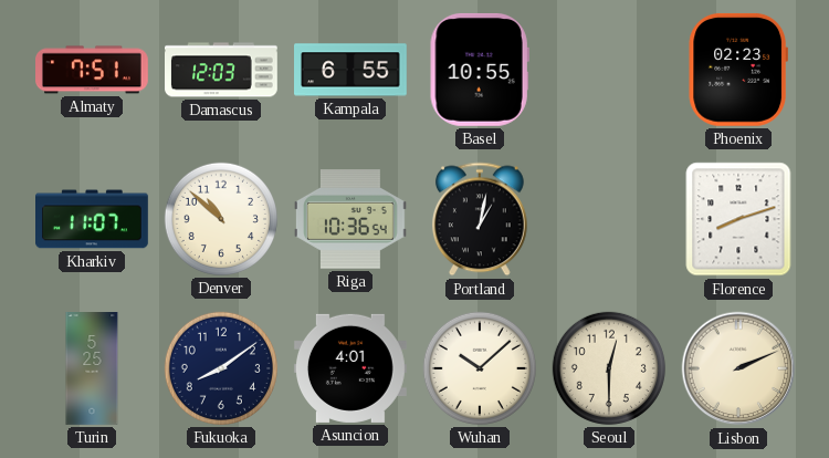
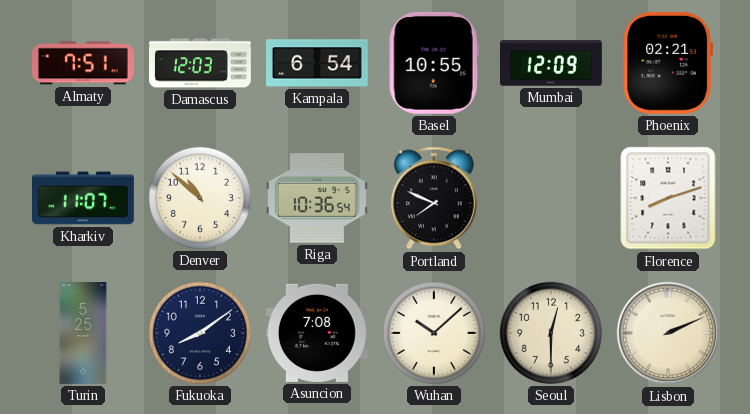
Kampala: 6:55 -> 6:54
Mumbai: none -> 12:09
Phoenix: 02:23 -> 02:21
Portland: 1:02 -> 7:49
Asuncion: 4:01 -> 7:08
